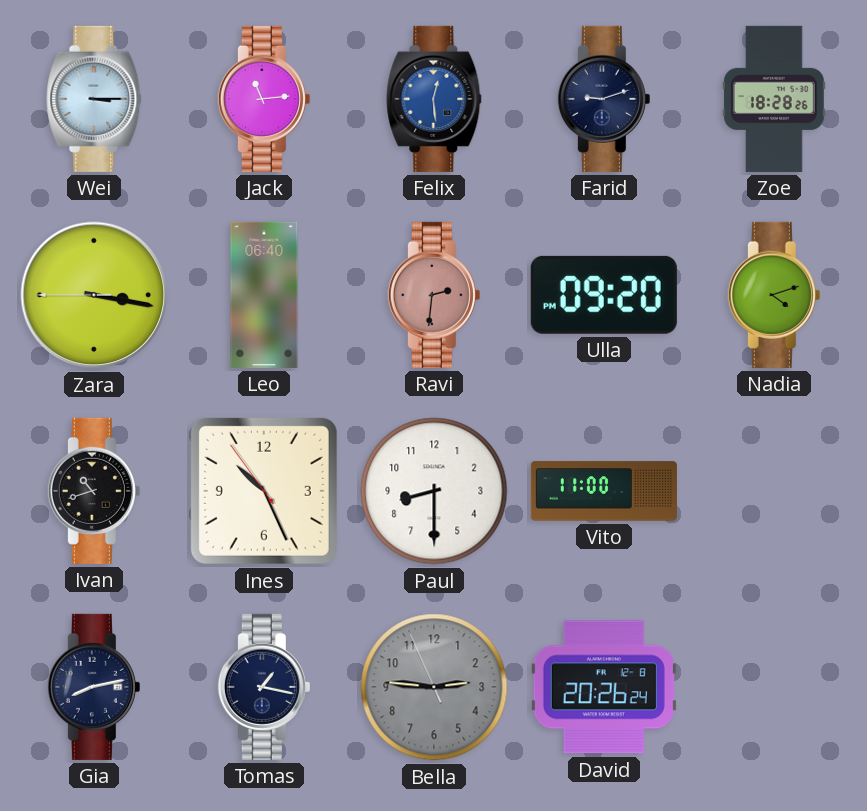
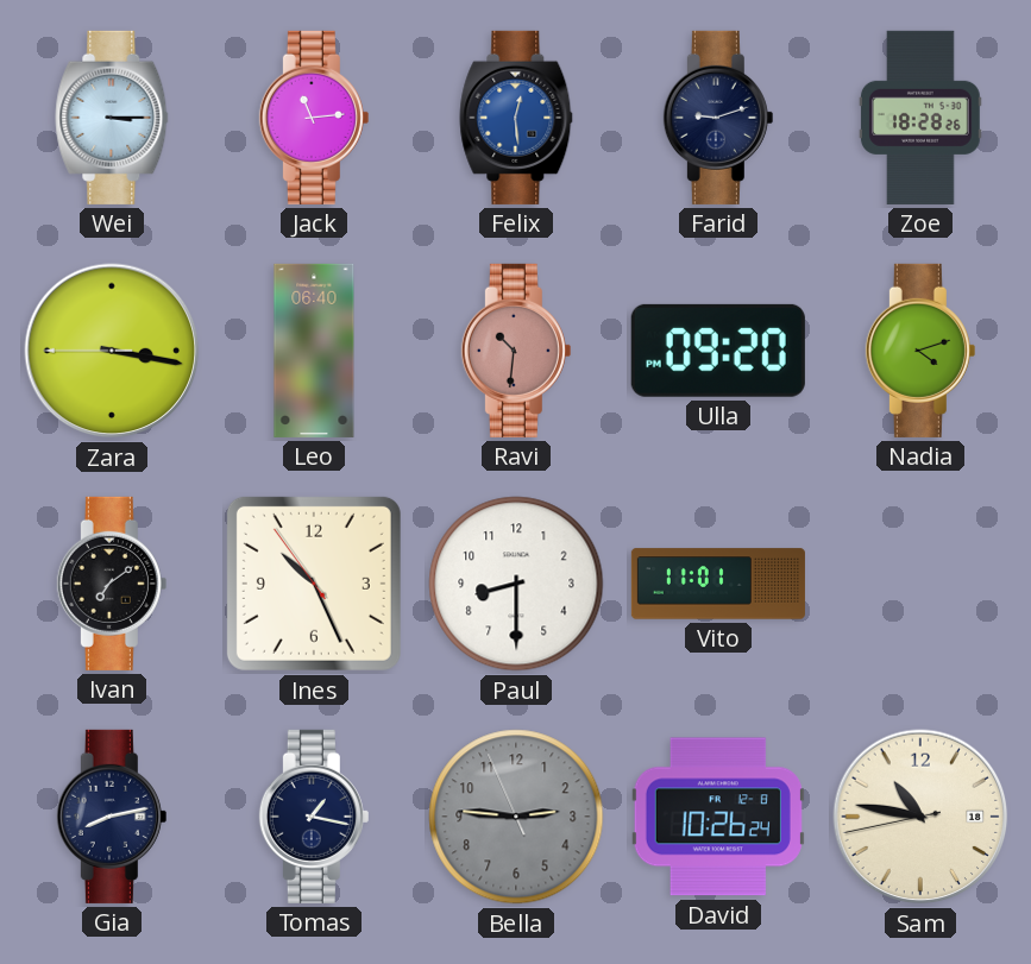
Ravi: 2:31 -> 10:31
Ivan: 10:42 -> 7:09
Vito: 11:00 -> 11:01
David: 20:26 -> 10:26
Sam: none -> 10:46
